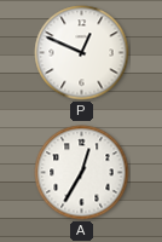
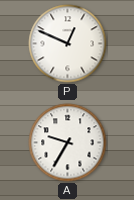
A: 12:35 -> 9:35
